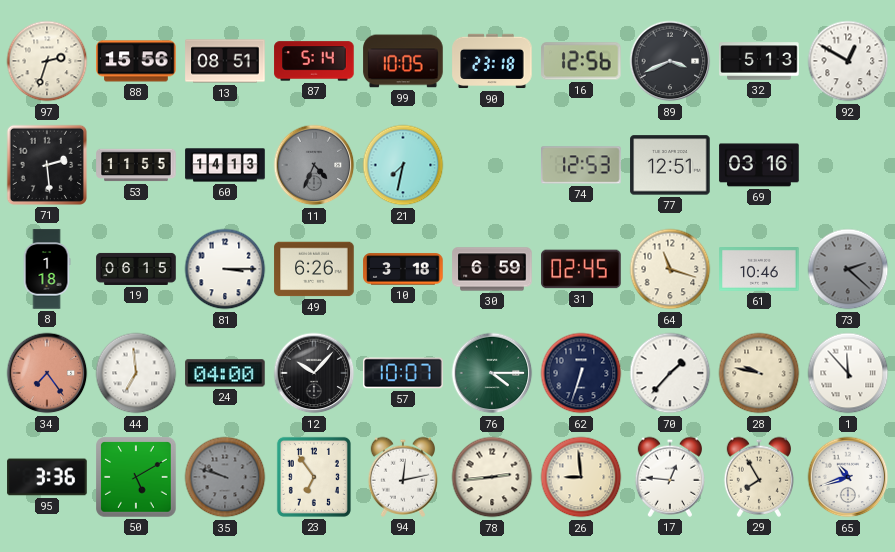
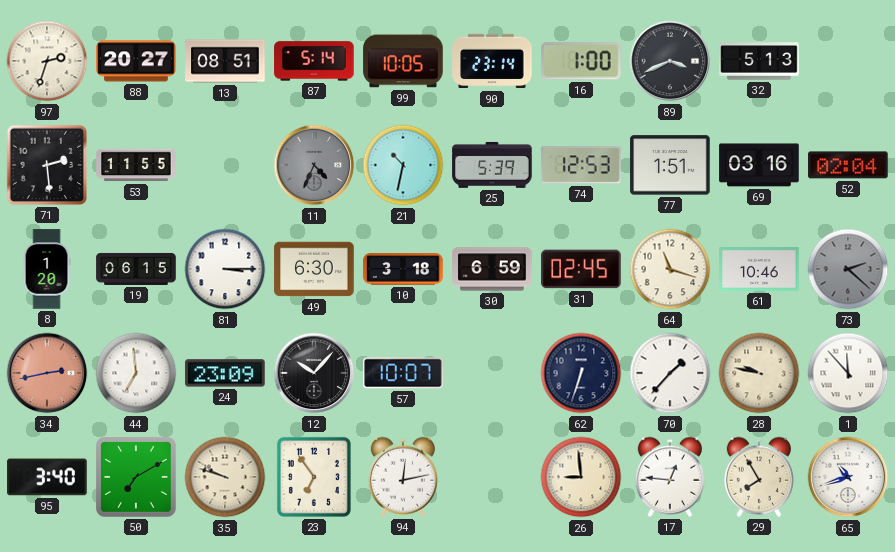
88: 15:56 -> 20:27
90: 23:18 -> 23:14
16: 12:56 -> 1:00
92: 12:50 -> none
60: 14:13 -> none
21: 7:32 -> 10:32
25: none -> 5:39
77: 12:51 -> 1:51
52: none -> 02:04
8: 1:18 -> 1:20
49: 6:26 -> 6:30
34: 7:24 -> 2:43
24: 04:00 -> 23:09
76: 4:15 -> none
95: 3:36 -> 3:40
50: 5:10 -> 7:10
35 dial: grey -> cream
78: 2:44 -> none
